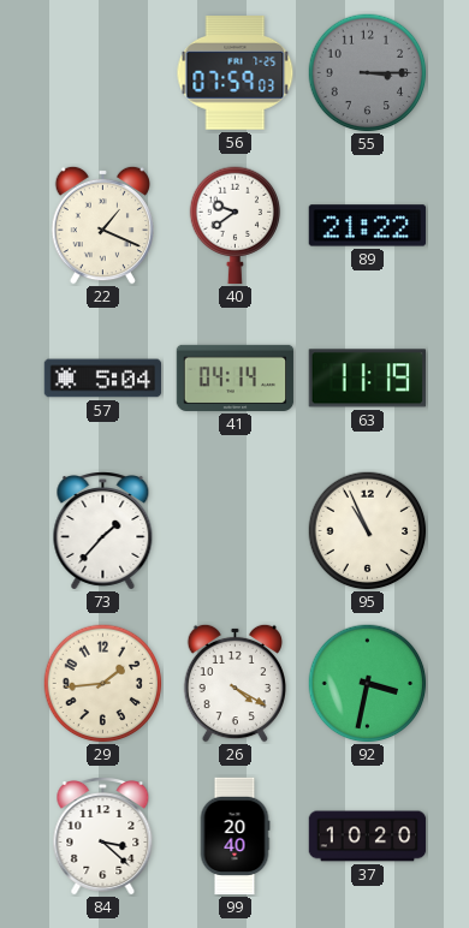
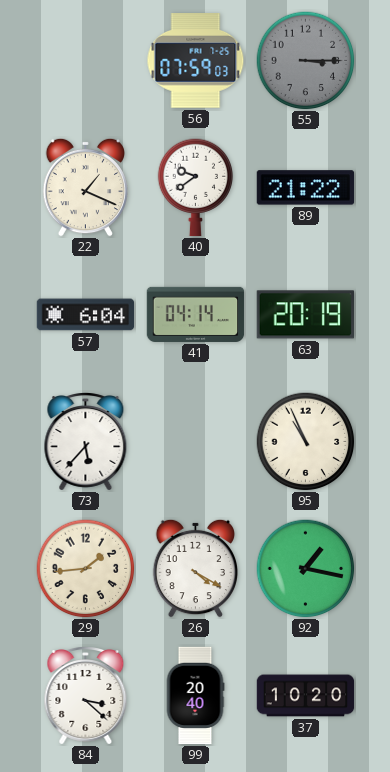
57: 5:04 -> 6:04
63: 11:19 -> 20:19
73: 1:37 -> 5:37
92: 3:32 -> 1:17
